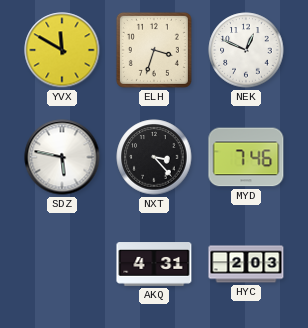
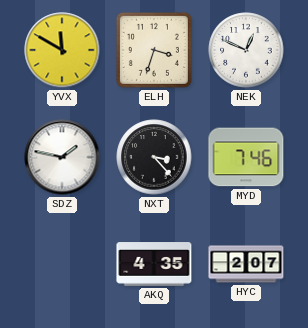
SDZ: 5:47 -> 1:47
AKQ: 4:31 -> 4:35
HYC: 2:03 -> 2:07
